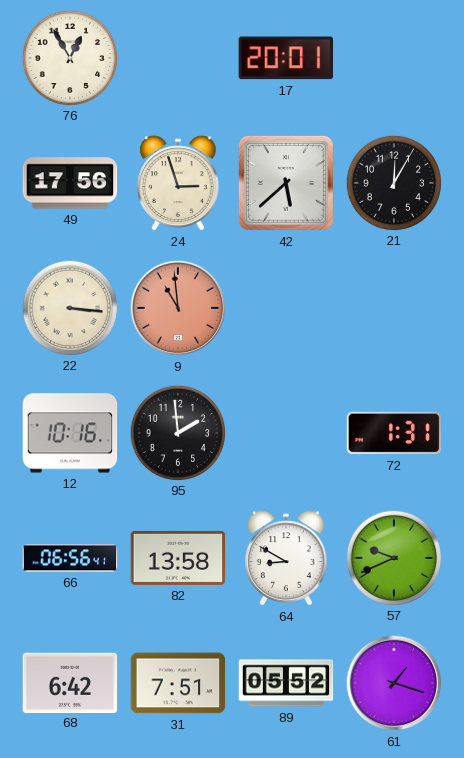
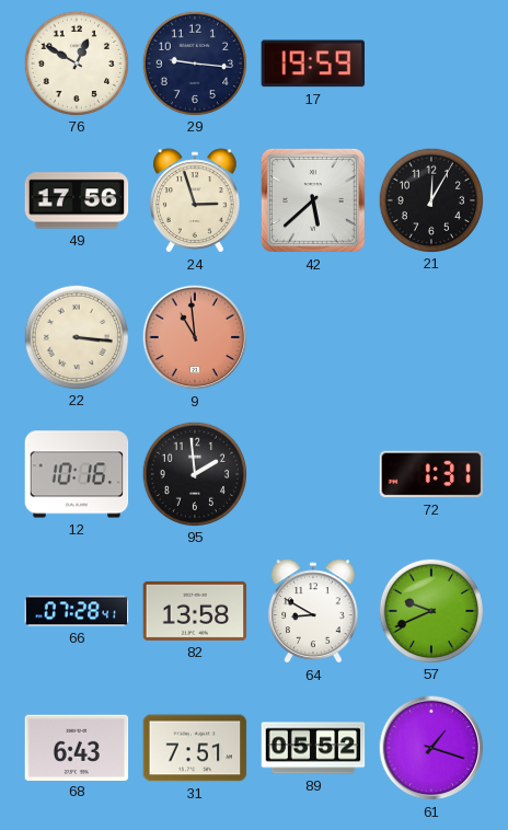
76: 12:55 -> 12:50
29: none -> 9:16
17: 20:01 -> 19:59
66: 06:56 -> 07:28
68: 6:42 -> 6:43
